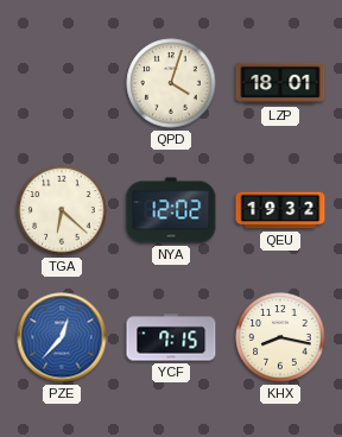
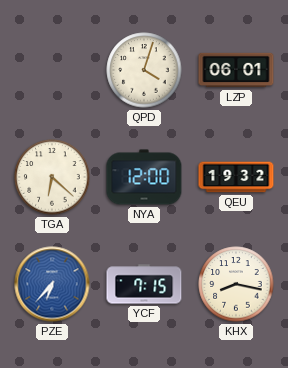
LZP: 18:01 -> 06:01
NYA: 12:02 -> 12:00
PZE: 12:37 -> 6:37
